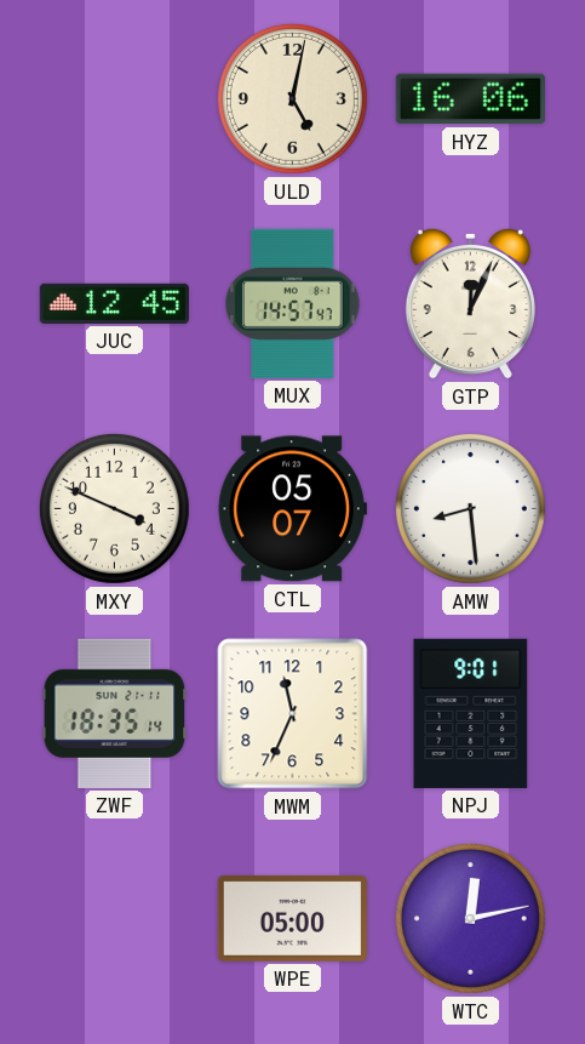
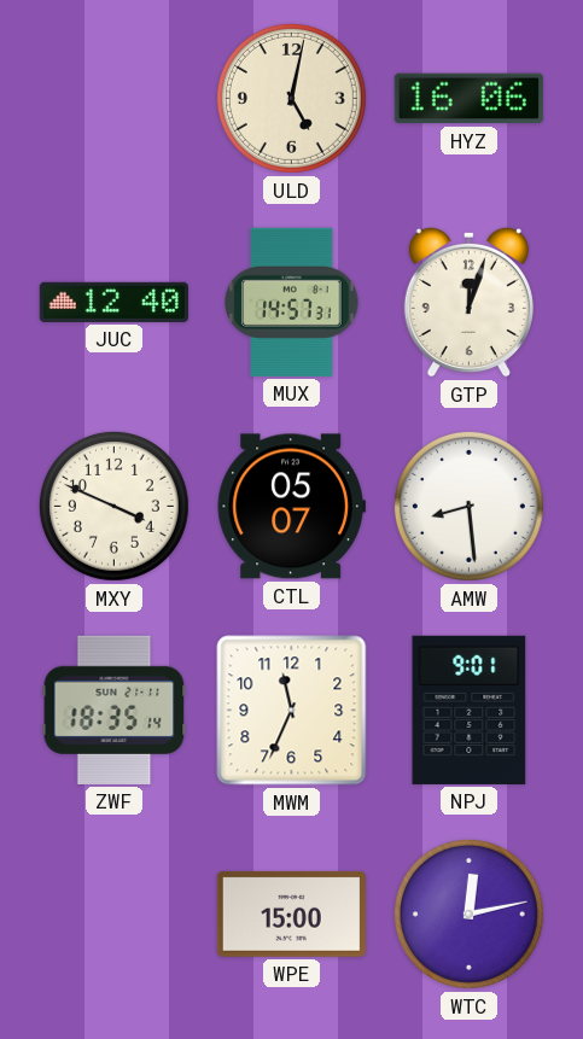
JUC: 12:45 -> 12:40
MUX: 14:57:47 -> 14:57:31
GTP: 12:04 -> 12:03
WPE: 05:00 -> 15:00
